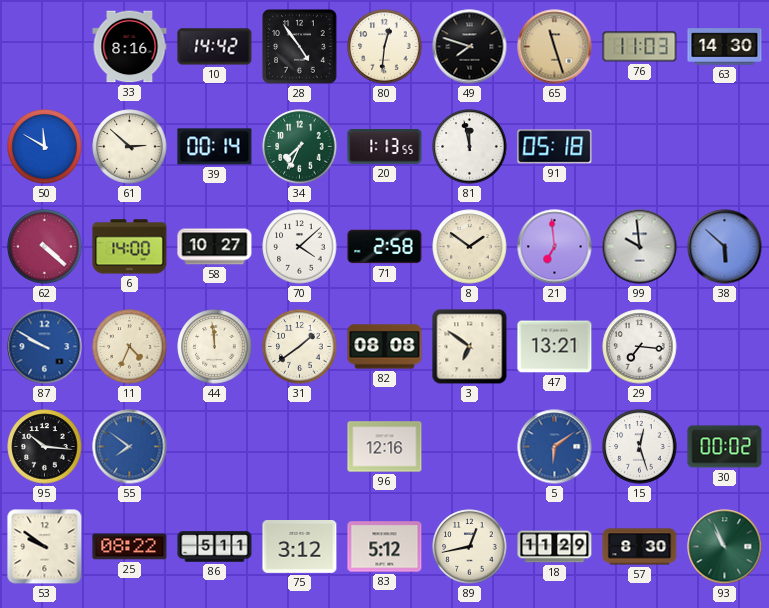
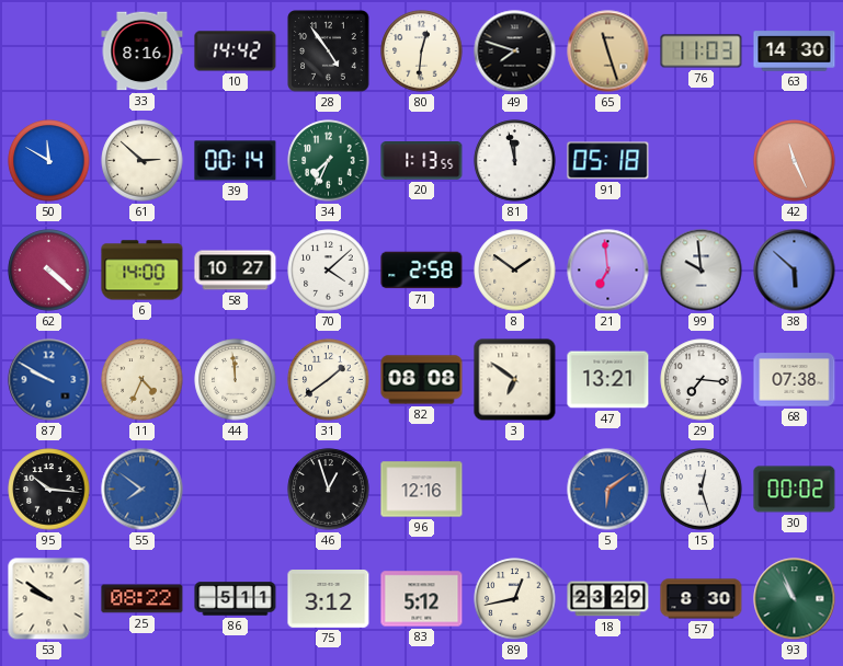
42: none -> 11:26
68: none -> 07:38
46: none -> 12:57
18: 11:29 -> 23:29
